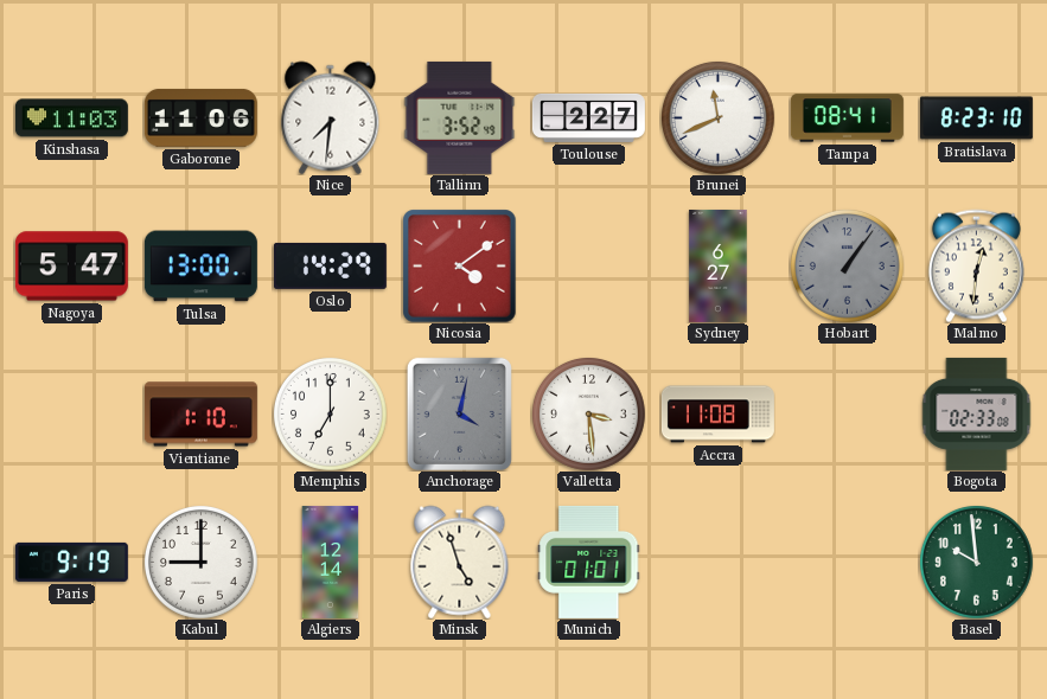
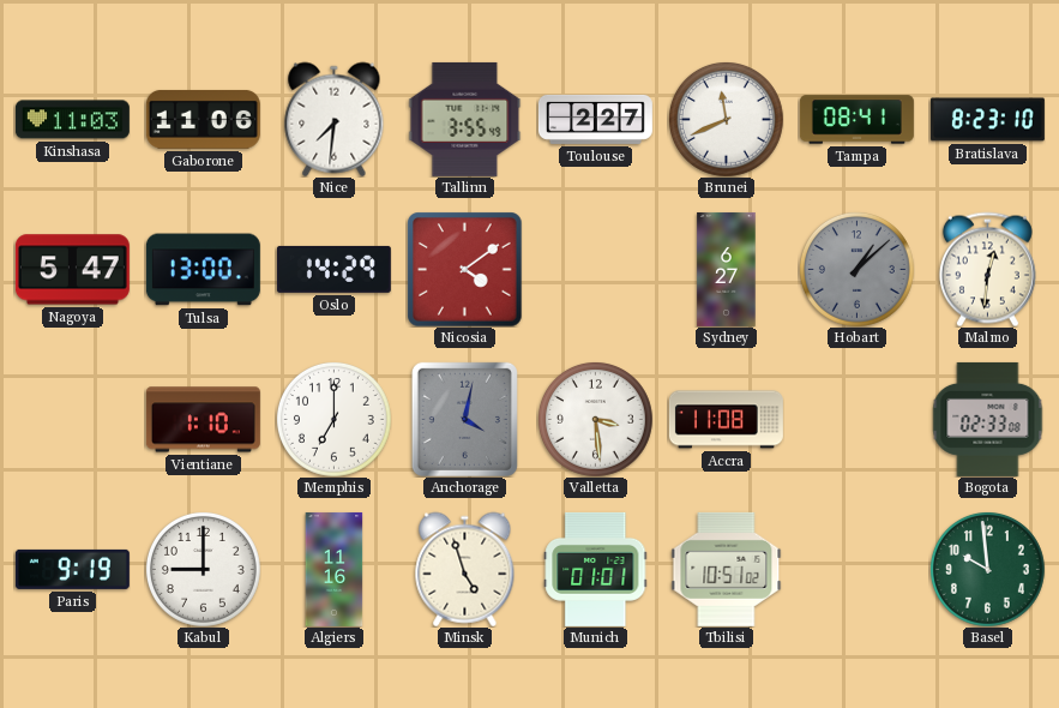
Tallinn: 3:52 -> 3:55
Hobart: 1:06 -> 1:08
Algiers: 12:14 -> 11:16
Tbilisi: none -> 10:51
